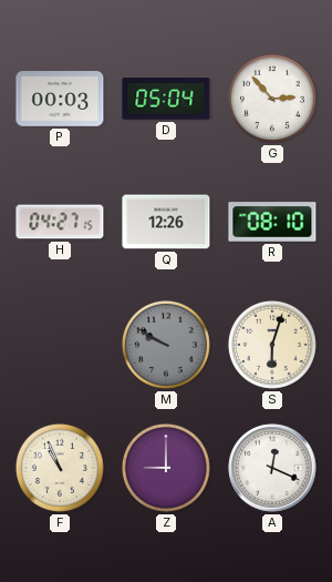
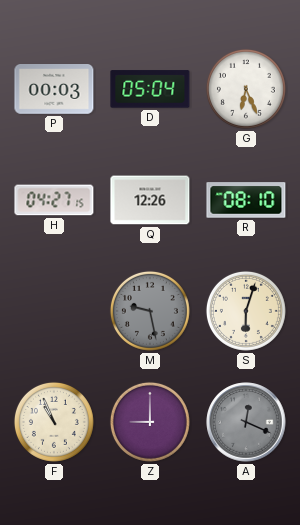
G: 2:53 -> 6:26
M: 9:50 -> 9:28
A dial: white -> grey
